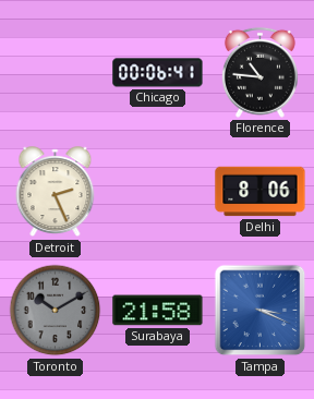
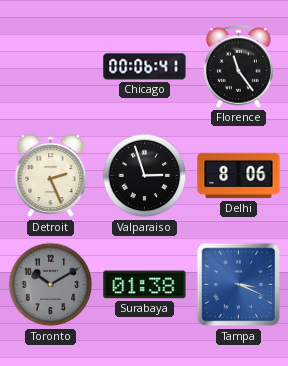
Florence: 10:46 -> 11:24
Valparaiso: none -> 2:57
Surabaya: 21:58 -> 01:38
